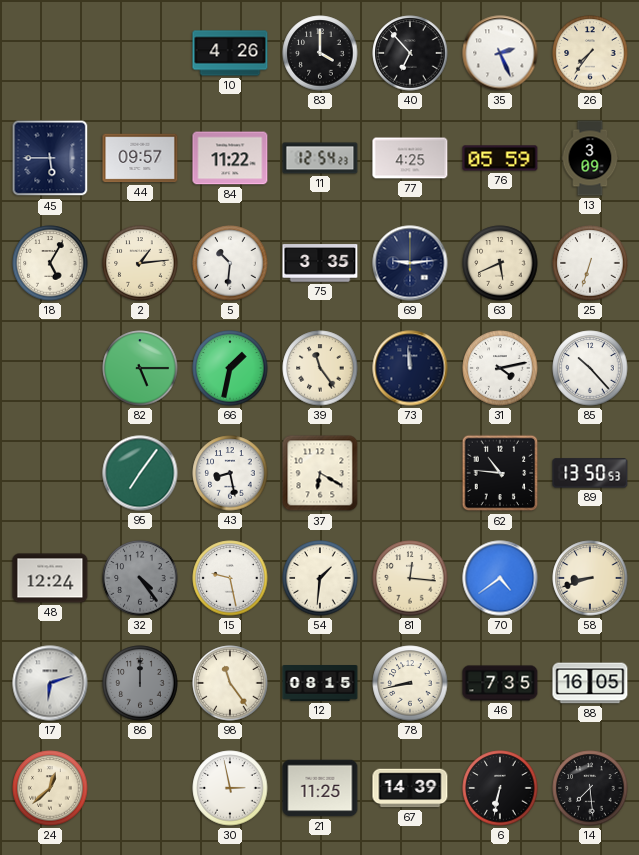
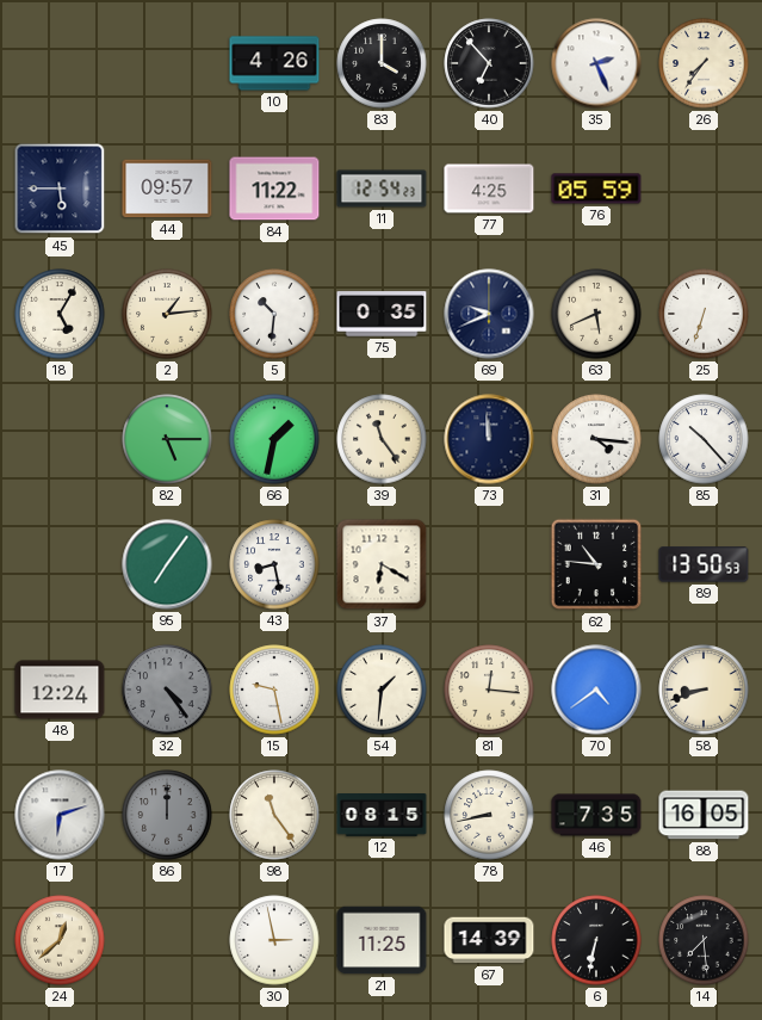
13: 3:09 -> none
75: 3:35 -> 0:35
69: 9:14 -> 9:41
31: 4:13 -> 4:16
